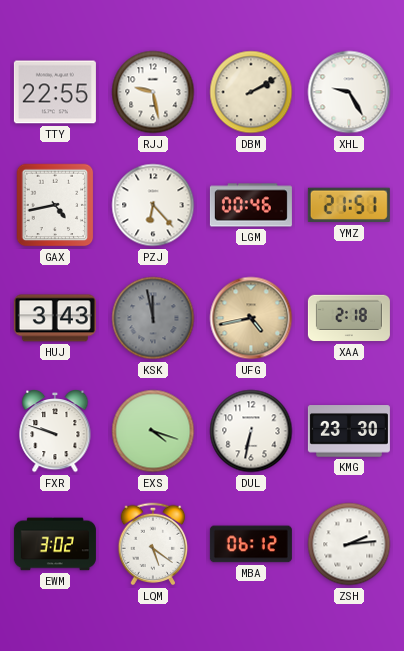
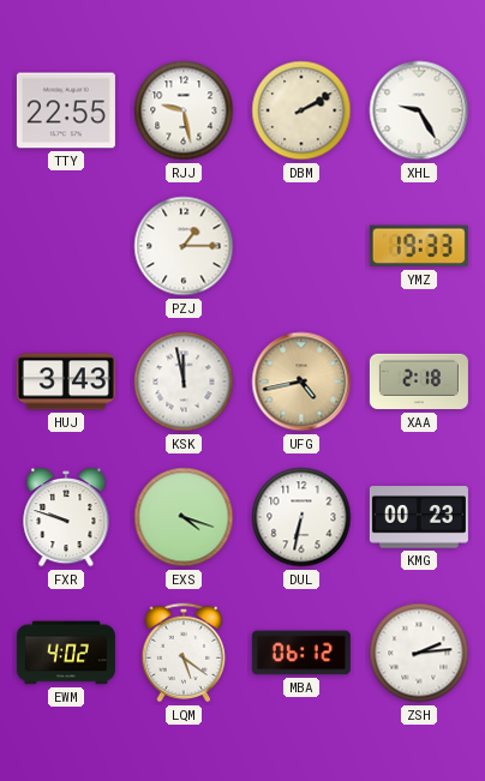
GAX: 4:43 -> none
PZJ: 6:23 -> 1:15
LGM: 00:46 -> none
YMZ: 21:51 -> 19:33
KSK dial: grey -> white
KMG: 23:30 -> 00:23
EWM: 3:02 -> 4:02
